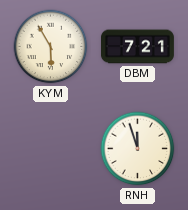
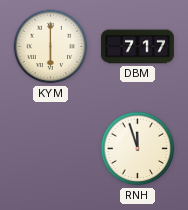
KYM: 5:55 -> 6:00
DBM: 7:21 -> 7:17
